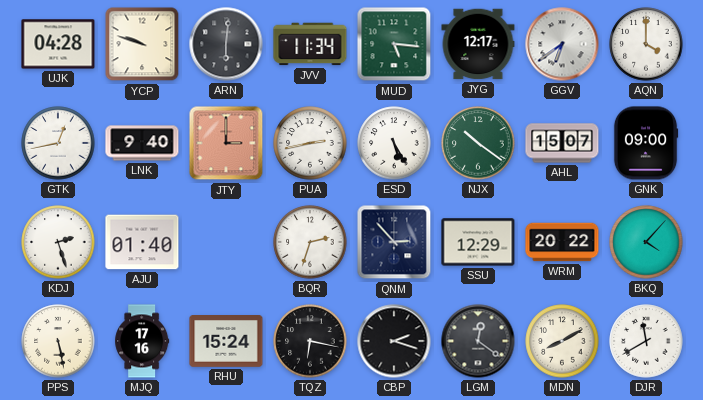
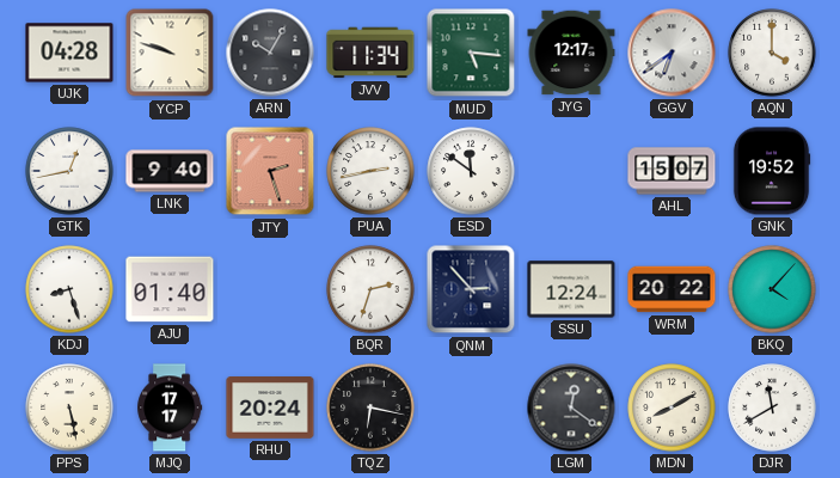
ARN: 6:01 -> 10:05
JTY: 3:00 -> 2:27
ESD: 5:25 -> 11:51
NJX: 10:21 -> none
GNK: 09:00 -> 19:52
KDJ: 2:27 -> 8:27
SSU: 12:29 -> 12:24
MJQ: 17:16 -> 17:17
RHU: 15:24 -> 20:24
CBP: 2:18 -> none
